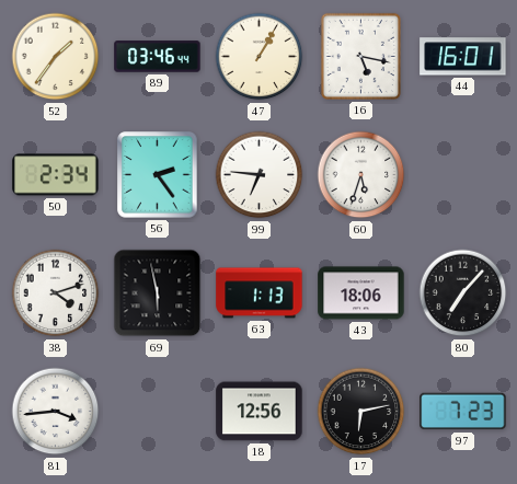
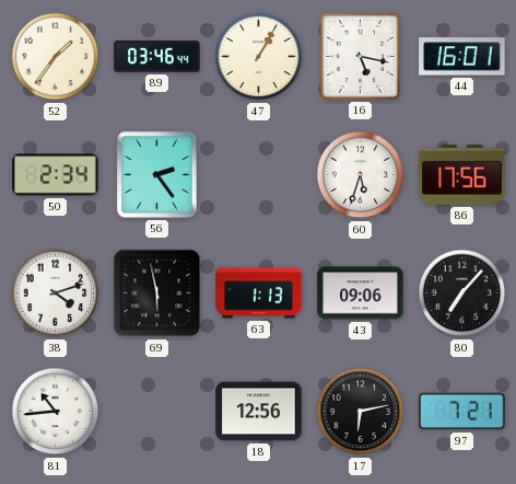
99: 6:46 -> none
86: none -> 17:56
43: 18:06 -> 09:06
81: 3:44 -> 10:44
97: 7:23 -> 7:21
